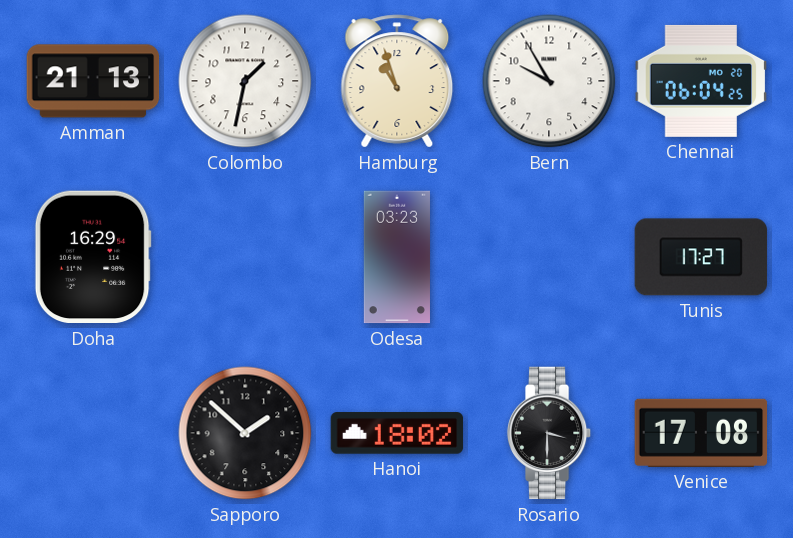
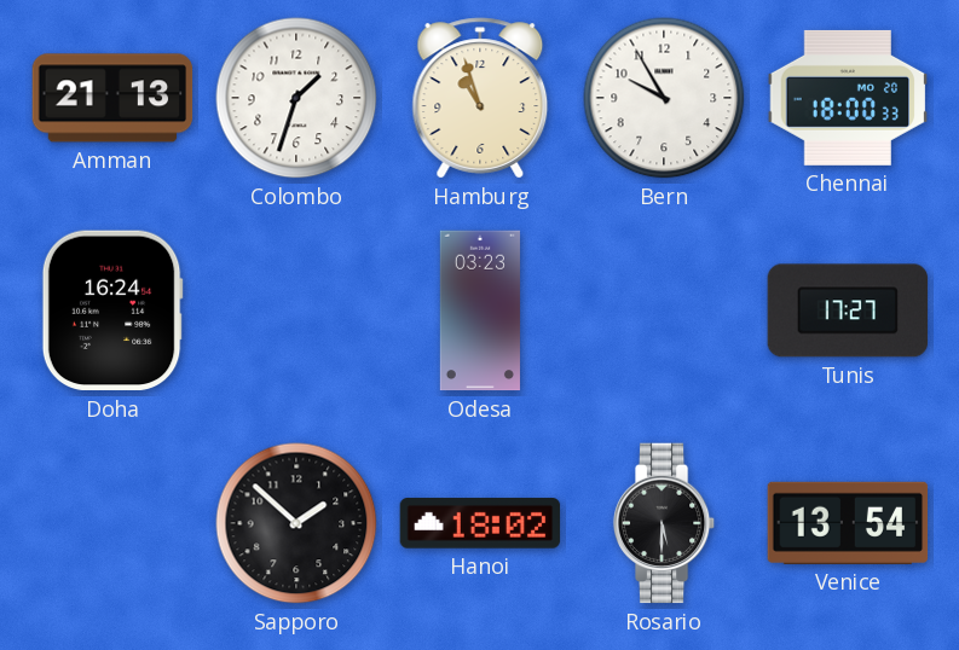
Colombo: 1:32 -> 1:33
Chennai: 06:04 -> 18:00
Doha: 16:29 -> 16:24
Rosario: 3:30 -> 5:30
Venice: 17:08 -> 13:54
